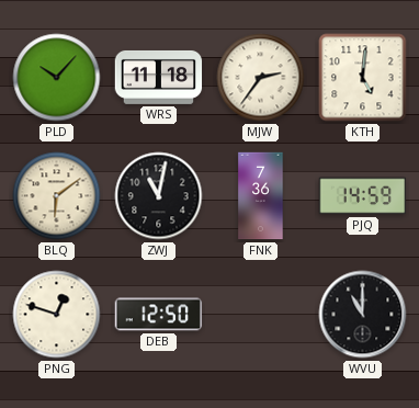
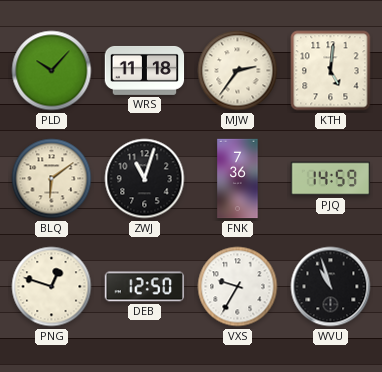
ZWJ: 11:02 -> 11:03
VXS: none -> 9:35
WVU: 11:00 -> 10:57
